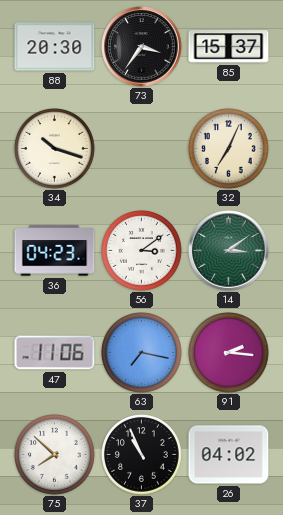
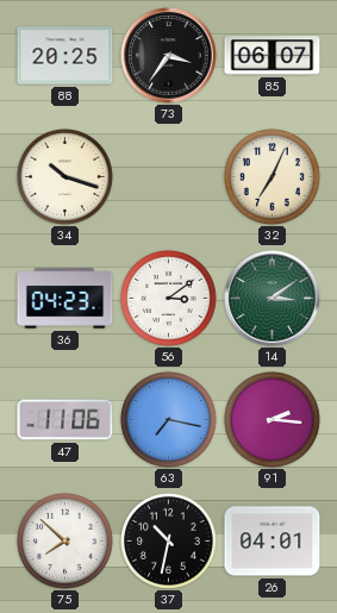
88: 20:30 -> 20:25
85: 15:37 -> 06:07
37: 10:56 -> 10:32
26: 04:02 -> 04:01
